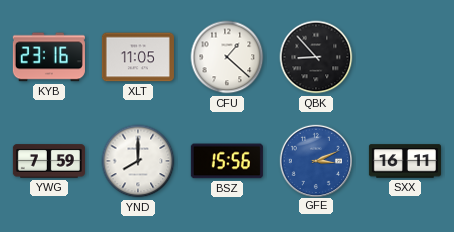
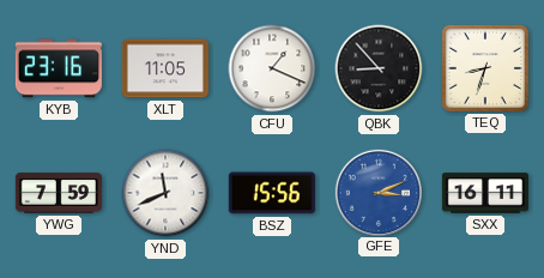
CFU: 1:22 -> 1:19
TEQ: none -> 8:33
YND: 8:00 -> 11:41
